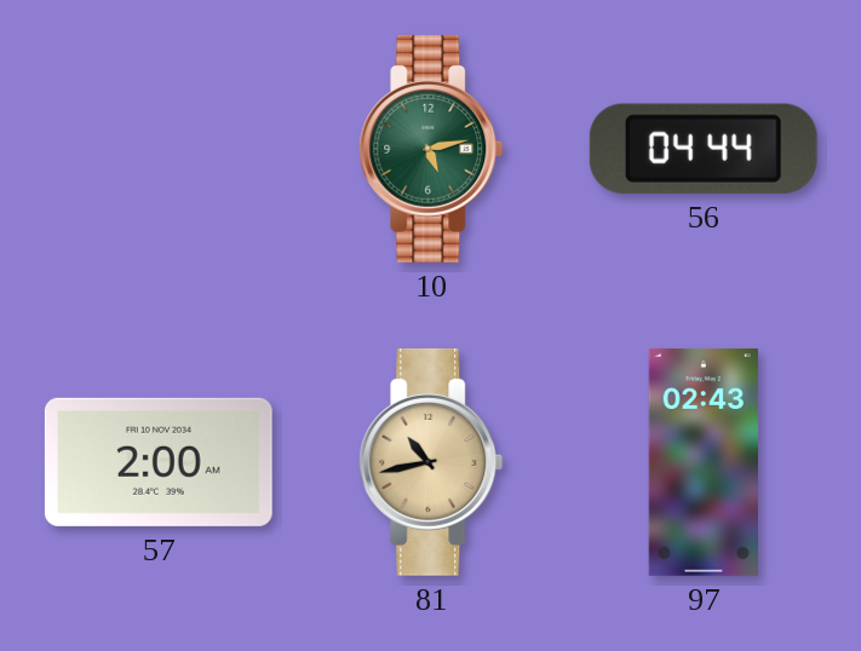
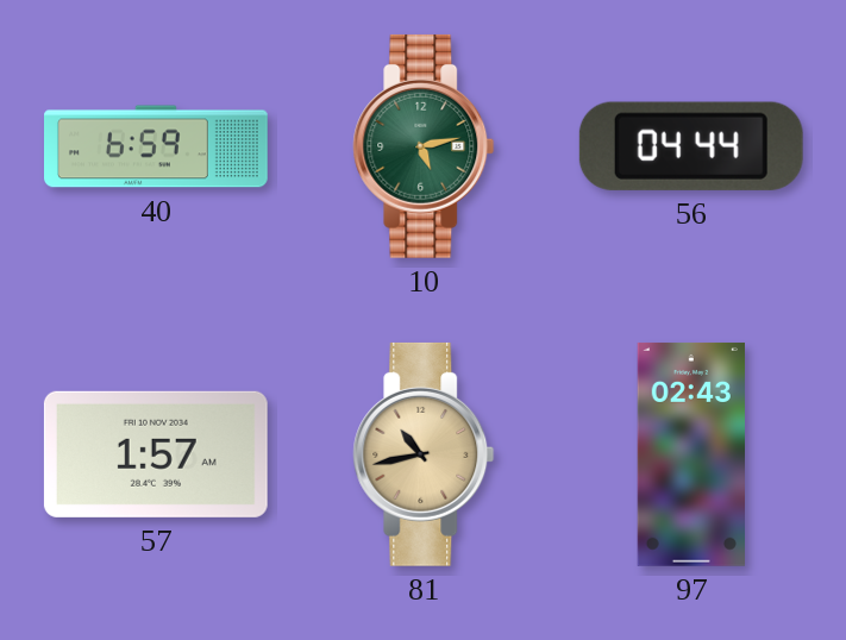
40: none -> 6:59
57: 2:00 -> 1:57
